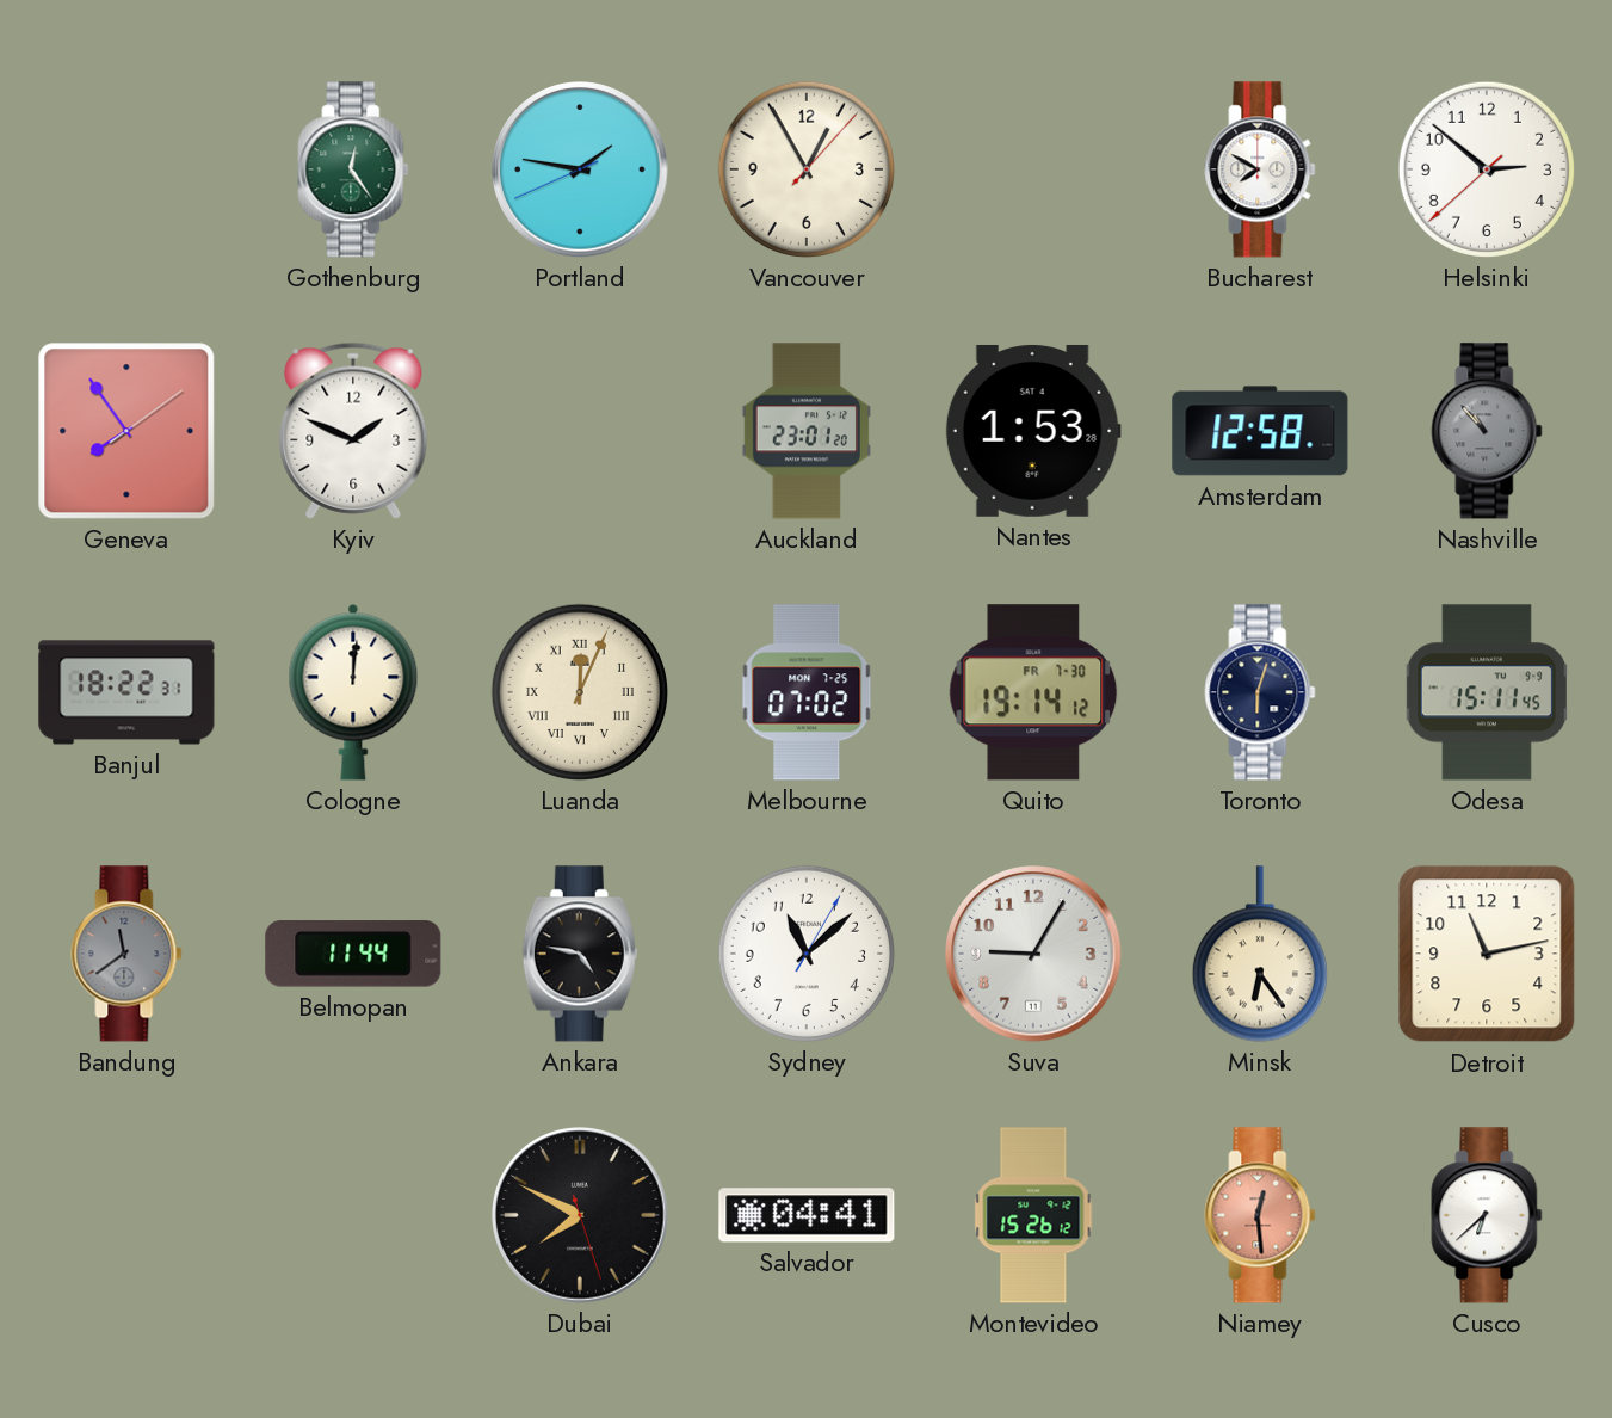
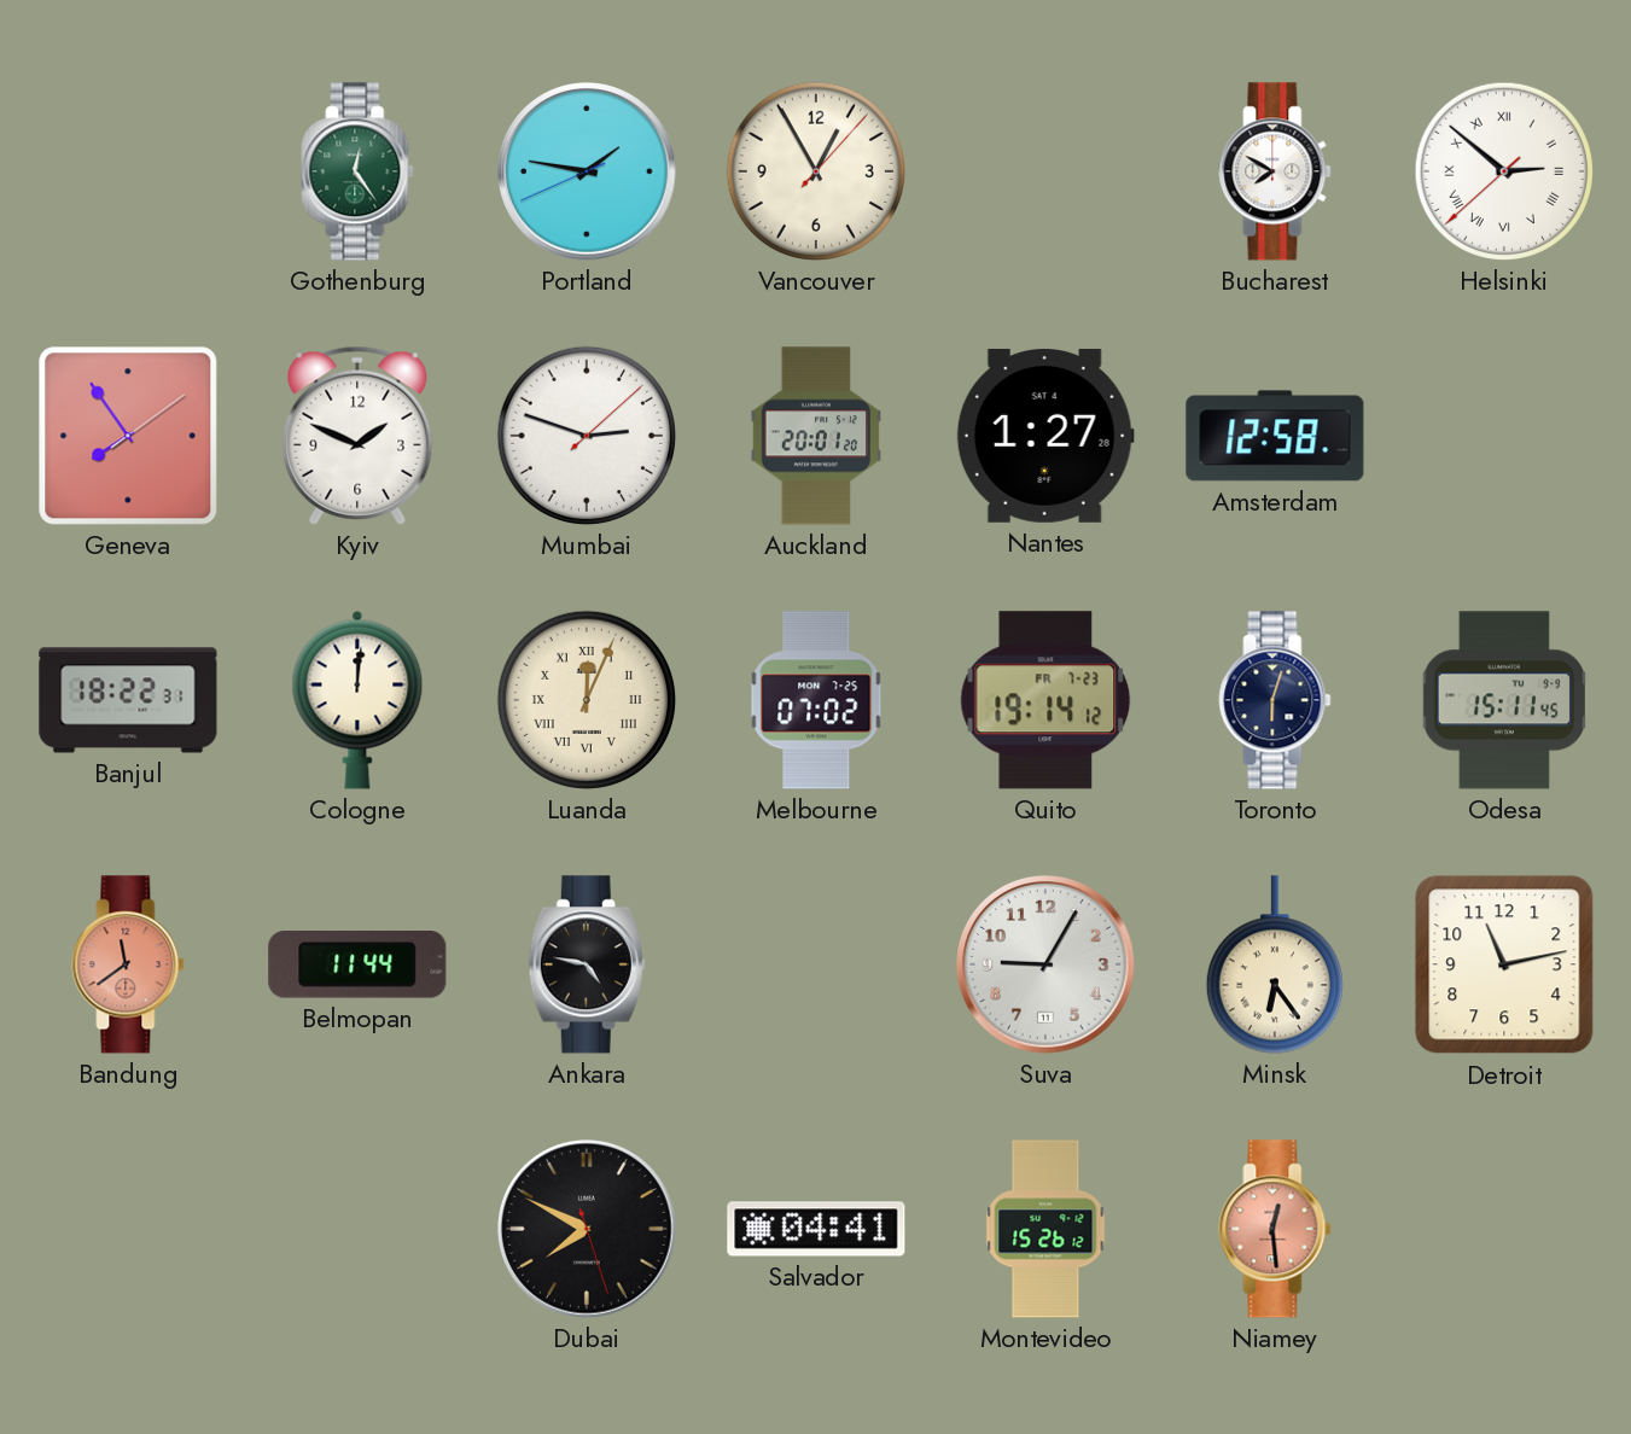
Helsinki numerals: Arabic -> Roman
Mumbai: none -> 2:48
Auckland: 23:01 -> 20:01
Nantes: 1:53 -> 1:27
Nashville: 10:53 -> none
Quito date: FR 7-30 -> FR 7-23
Bandung dial: grey -> salmon
Sydney: 11:08 -> none
Cusco: 6:38 -> none
